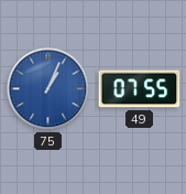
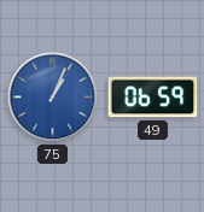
49: 07:55 -> 06:59
